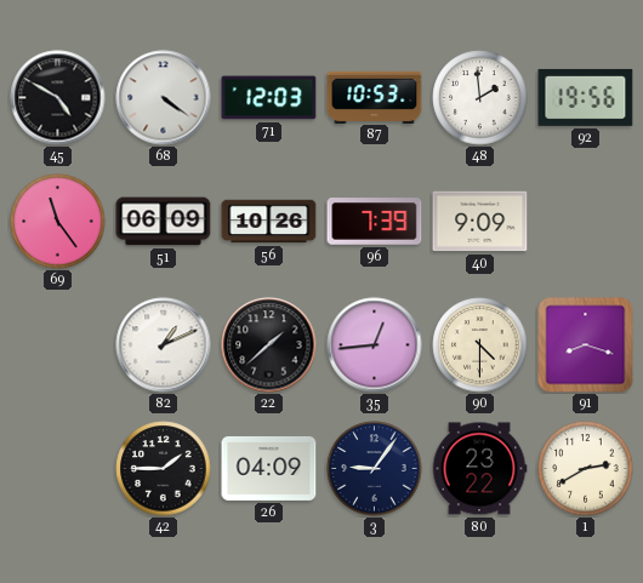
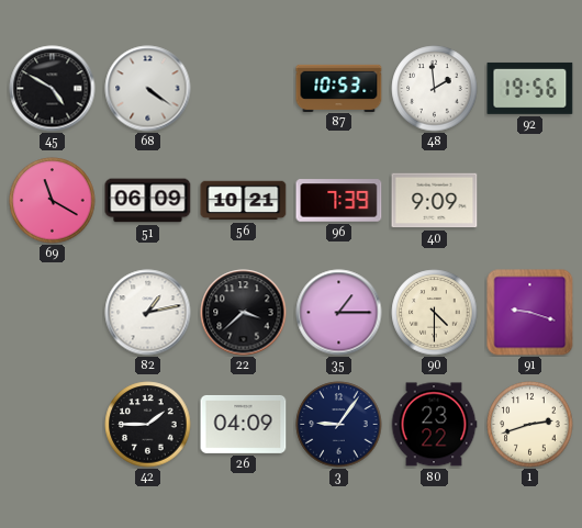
71: 12:03 -> none
69: 11:24 -> 11:20
56: 10:26 -> 10:21
82: 1:11 -> 1:13
22: 1:38 -> 3:38
35: 12:44 -> 1:15
91: 8:18 -> 9:18
1: 2:40 -> 2:42
